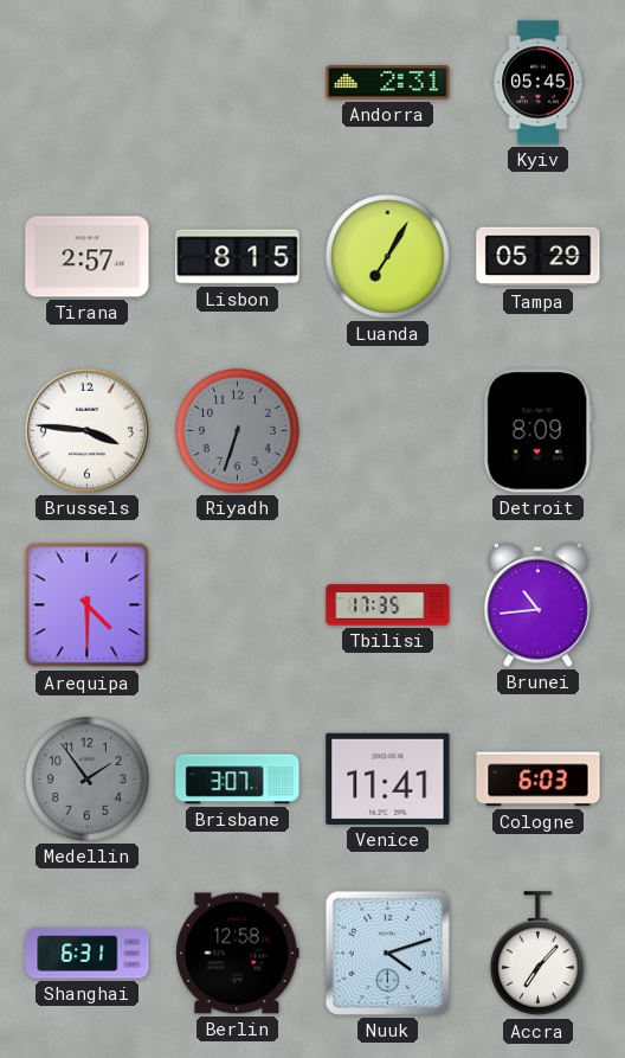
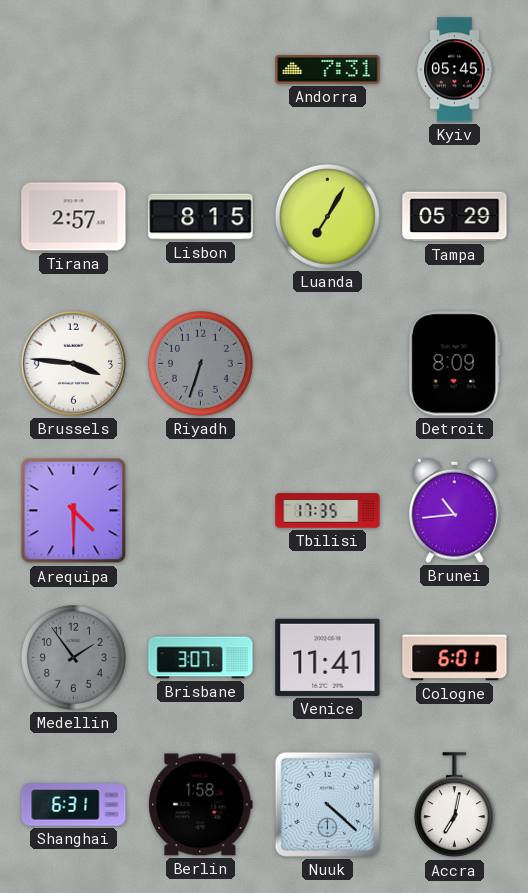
Andorra: 2:31 -> 7:31
Cologne: 6:03 -> 6:01
Berlin: 12:58 -> 1:58
Nuuk: 4:12 -> 4:22
Accra: 7:07 -> 7:02
